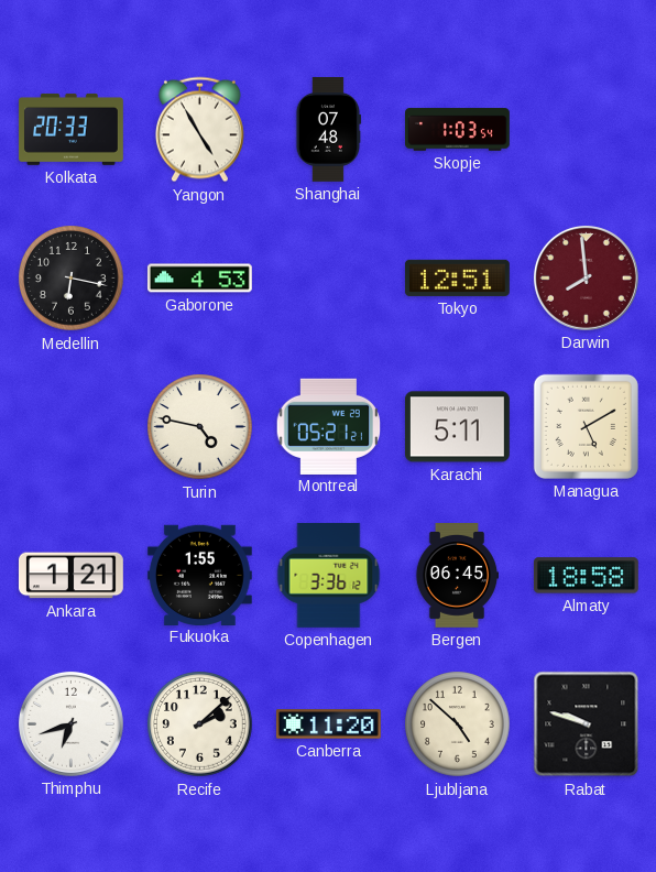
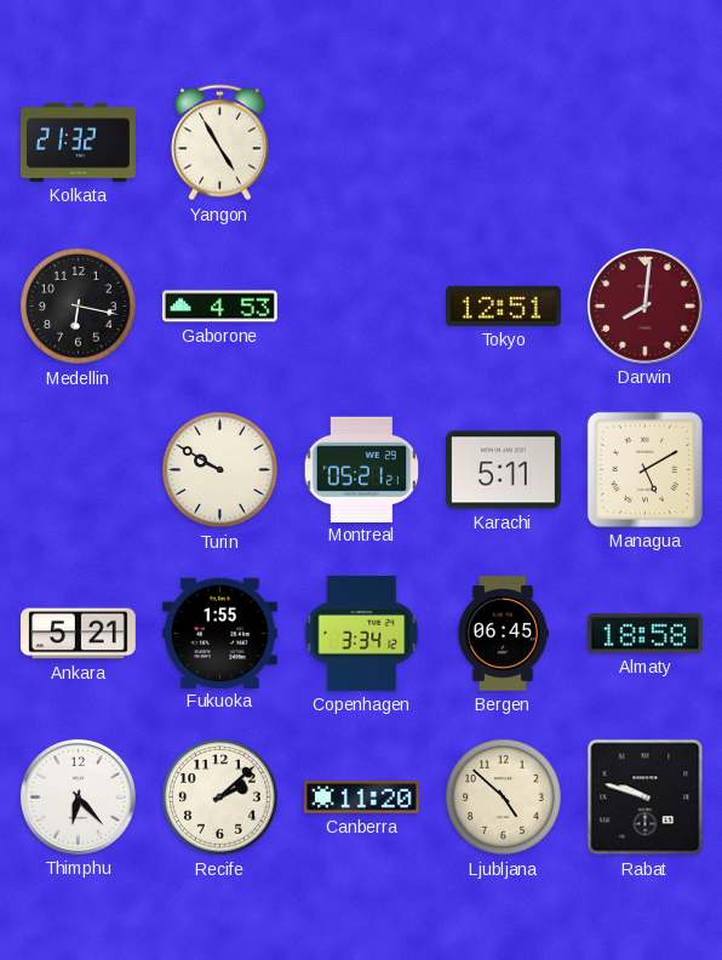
Kolkata: 20:33 -> 21:32
Shanghai: 07:48 -> none
Skopje: 1:03 -> none
Darwin: 7:59 -> 8:01
Turin: 4:47 -> 9:50
Ankara: 1:21 -> 5:21
Copenhagen: 3:36 -> 3:34
Thimphu: 6:42 -> 6:23
